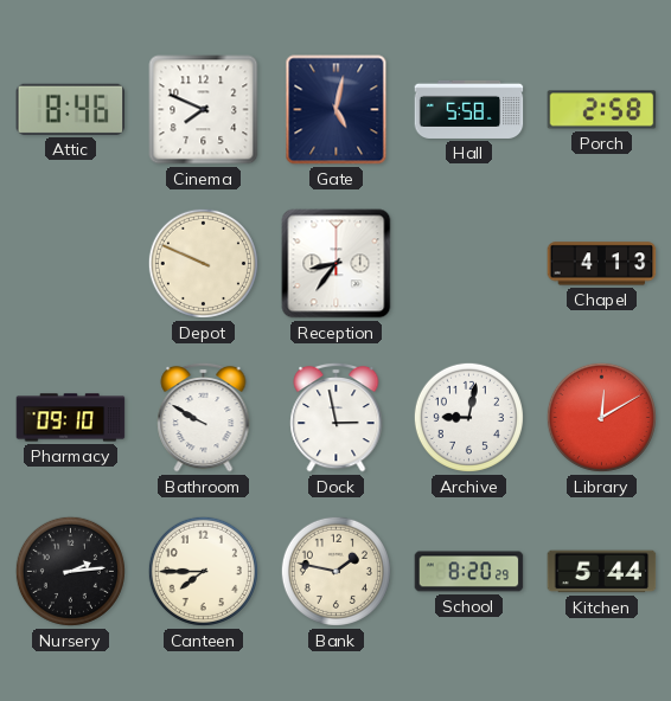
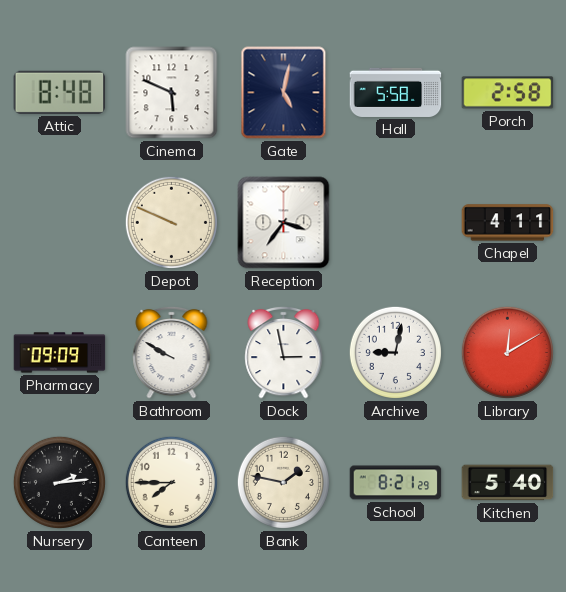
Attic: 8:46 -> 8:48
Cinema: 7:49 -> 5:49
Reception: 8:36 -> 3:36
Chapel: 4:13 -> 4:11
Pharmacy: 09:10 -> 09:09
School: 8:20 -> 8:21
Kitchen: 5:44 -> 5:40
